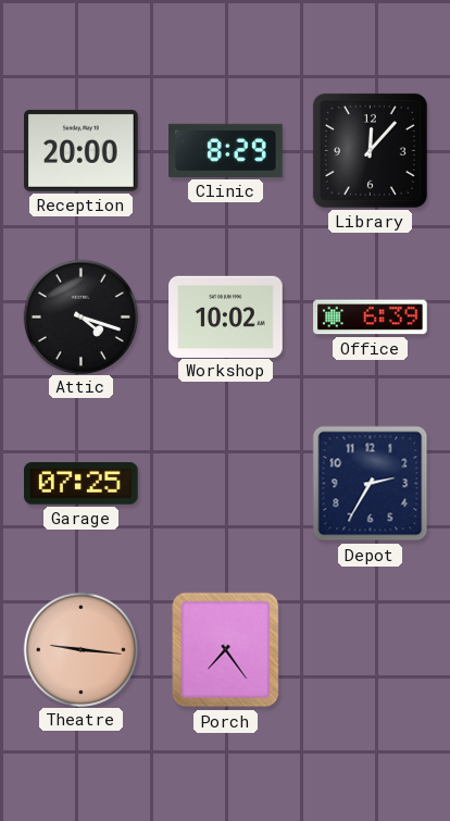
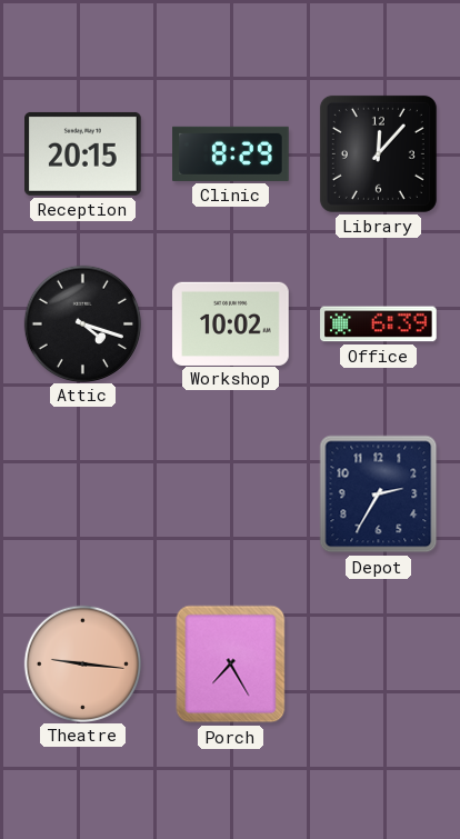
Reception: 20:00 -> 20:15
Garage: 07:25 -> none
Porch: 7:24 -> 7:25
